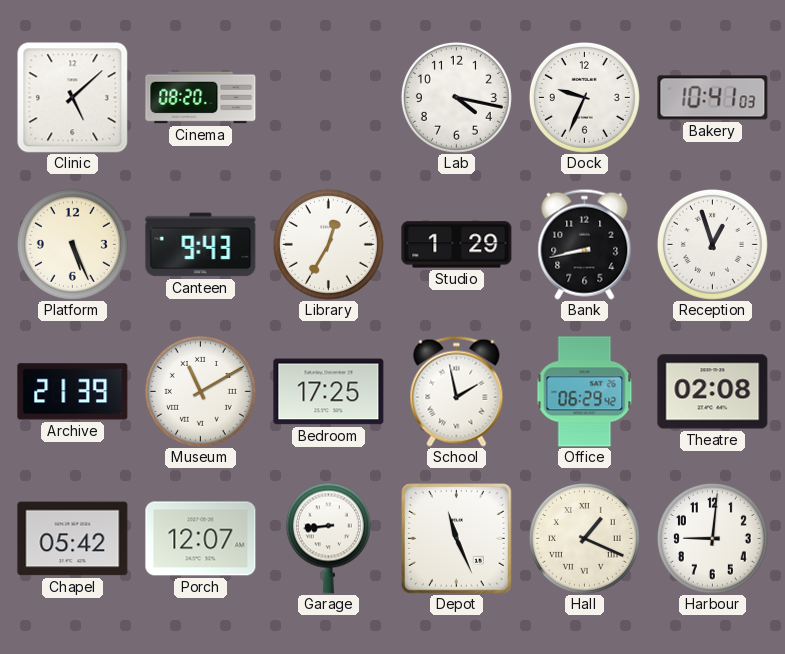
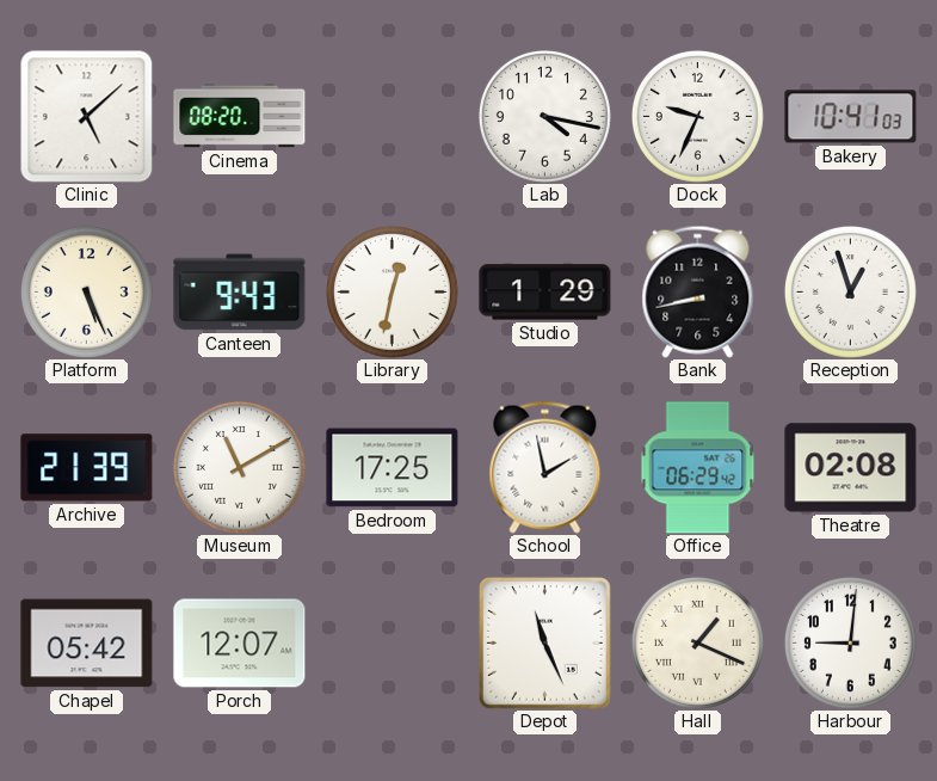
Library: 12:35 -> 12:32
Garage: 8:44 -> none
